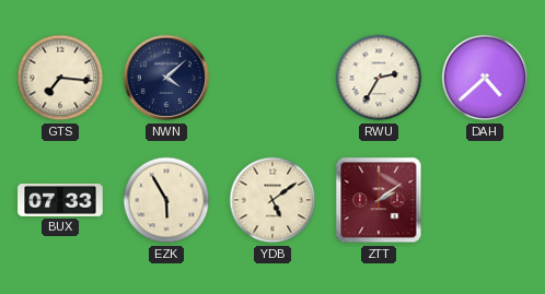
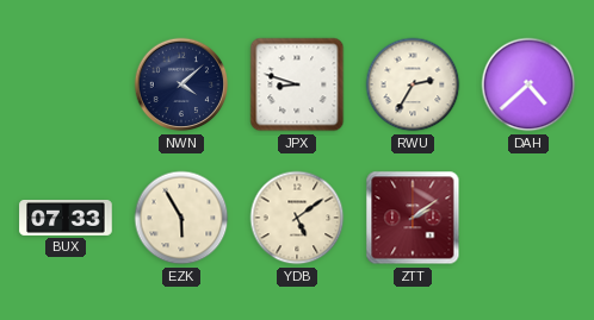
GTS: 7:16 -> none
JPX: none -> 8:48
